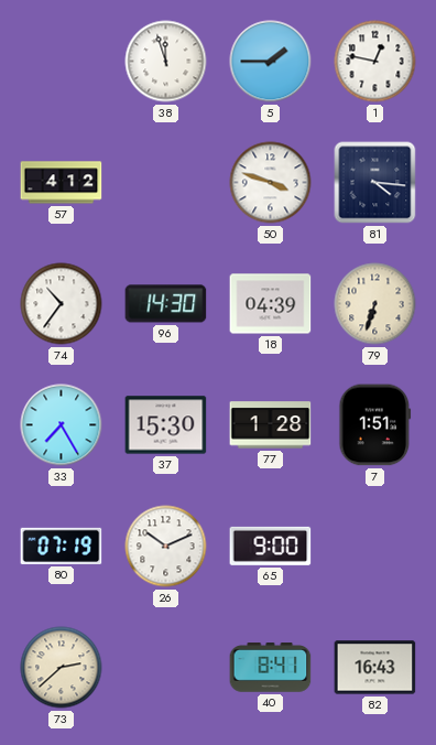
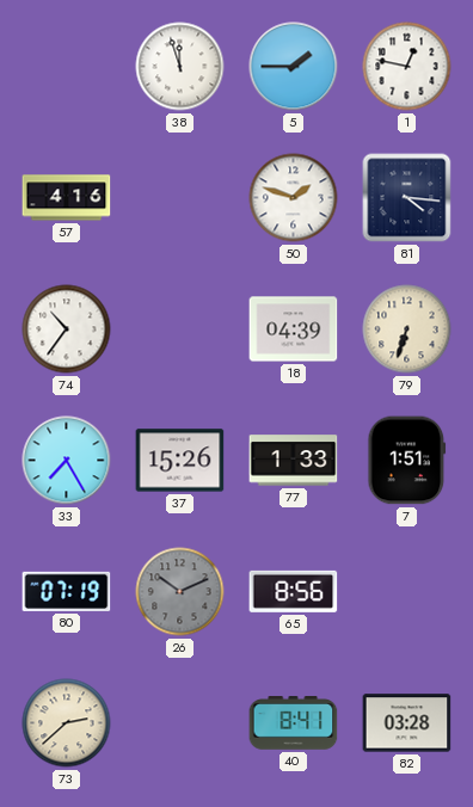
57: 4:12 -> 4:16
50: 3:48 -> 1:48
96: 14:30 -> none
37: 15:30 -> 15:26
77: 1:28 -> 1:33
26 dial: white -> grey
65: 9:00 -> 8:56
82: 16:43 -> 03:28
